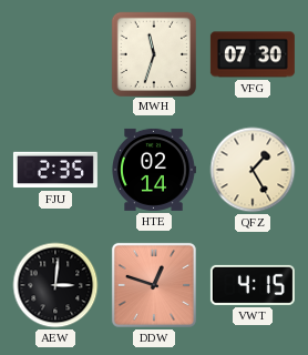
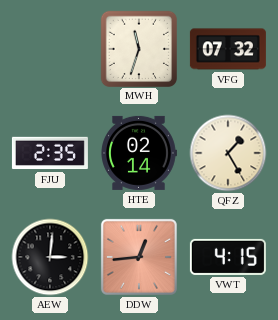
VFG: 07:30 -> 07:32
DDW: 12:48 -> 12:44
